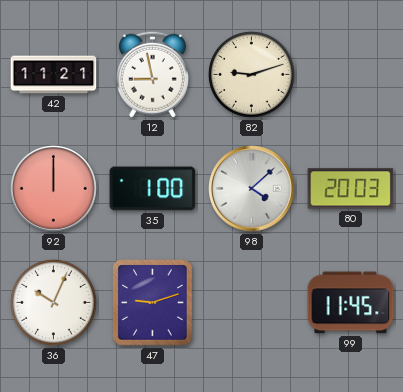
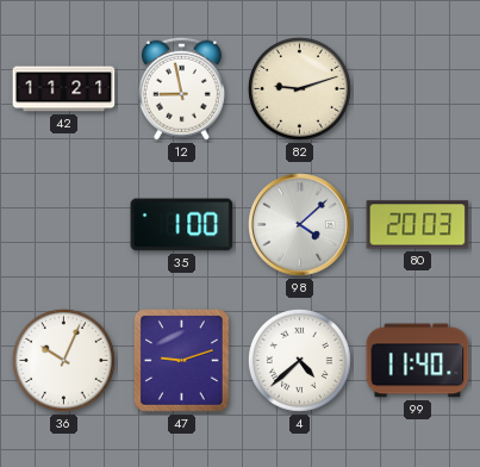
92: 12:00 -> none
4: none -> 4:38
99: 11:45 -> 11:40
